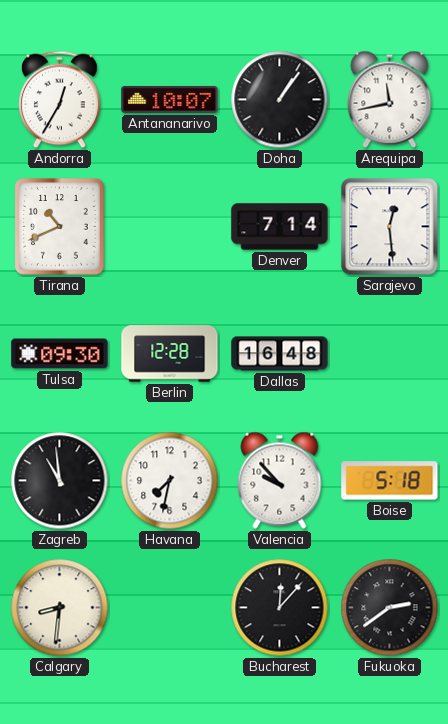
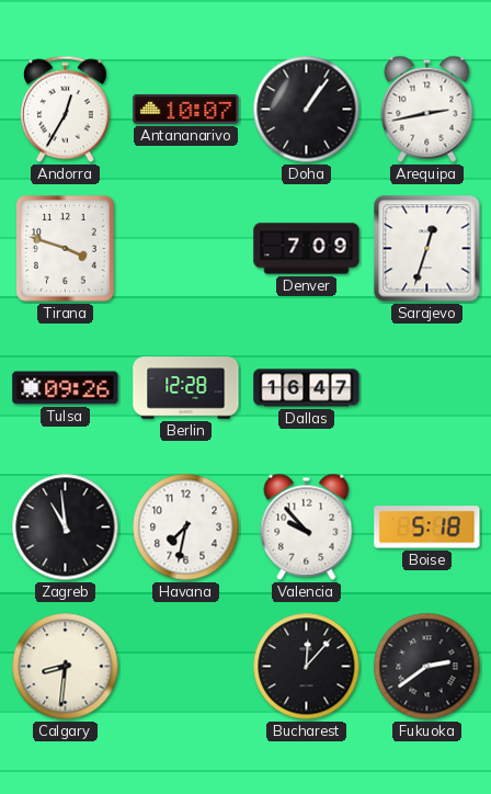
Arequipa: 11:43 -> 2:43
Tirana: 10:41 -> 3:48
Denver: 7:14 -> 7:09
Sarajevo: 12:29 -> 12:33
Tulsa: 09:30 -> 09:26
Dallas: 16:48 -> 16:47
